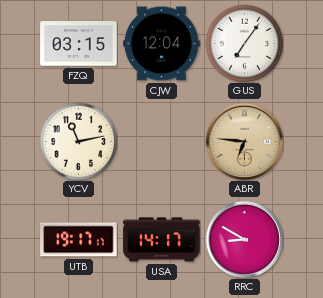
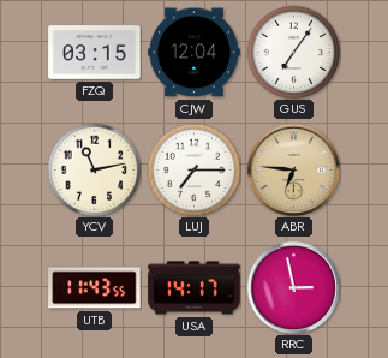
LUJ: none -> 7:15
UTB: 19:17 -> 11:43
RRC: 8:50 -> 2:58
